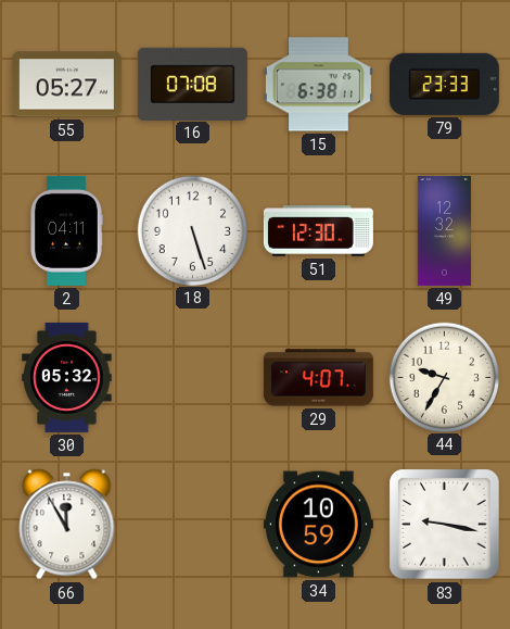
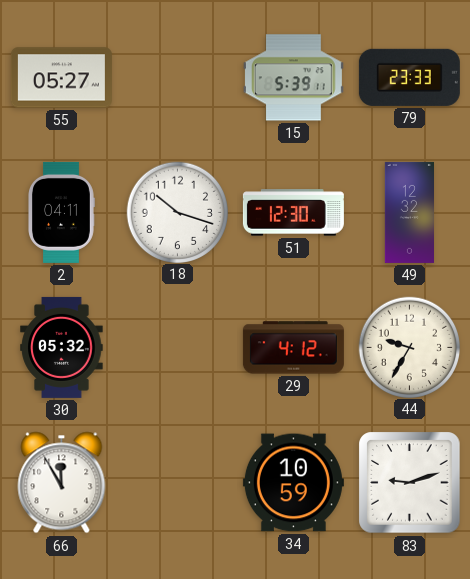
16: 07:08 -> none
15: 6:38 -> 5:39
18: 5:27 -> 10:18
29: 4:07 -> 4:12
83: 9:17 -> 9:12
